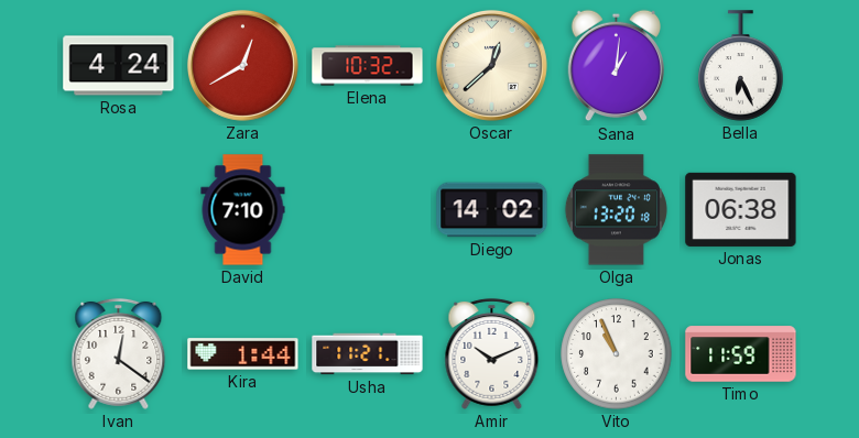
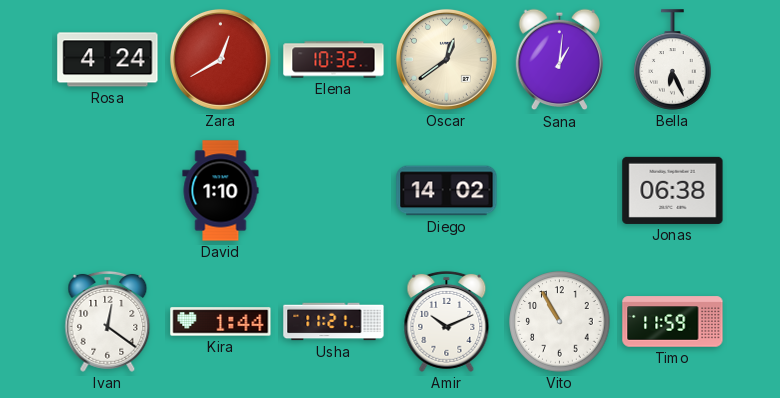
Oscar: 12:38 -> 12:39
David: 7:10 -> 1:10
Olga: 13:20 -> none
Vito: 10:56 -> 10:55
